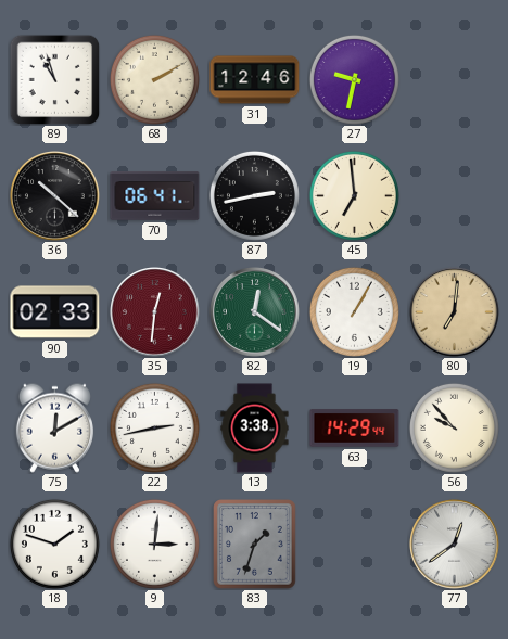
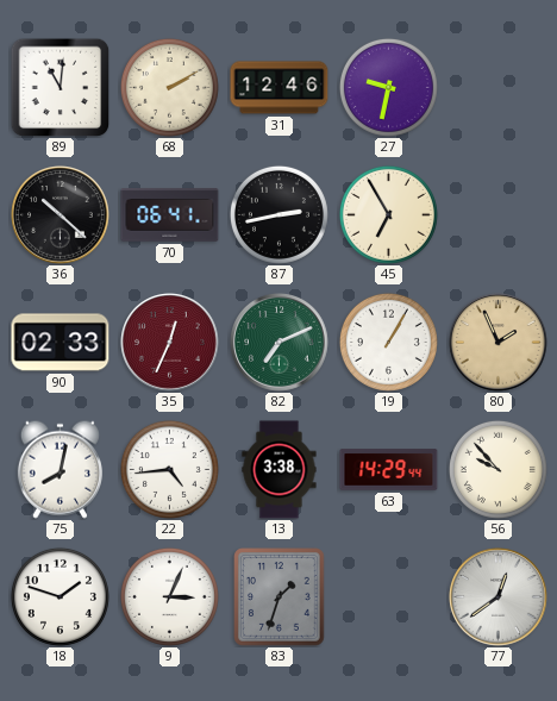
89: 10:57 -> 11:01
45: 6:59 -> 6:55
35: 12:31 -> 12:34
82: 12:21 -> 7:11
80: 7:01 -> 1:56
75: 12:10 -> 8:02
22: 2:43 -> 4:44
9: 3:01 -> 3:04
